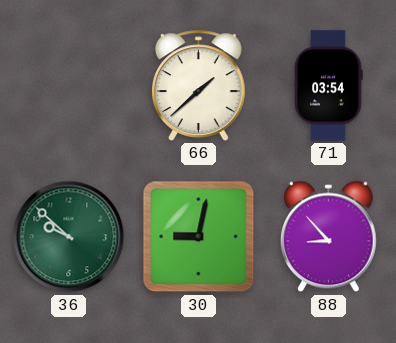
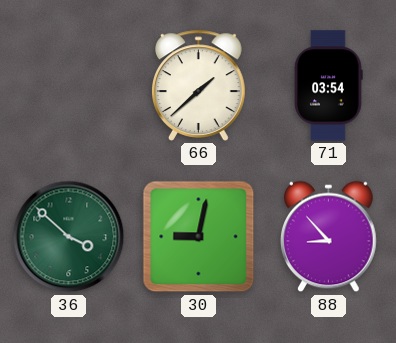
36: 9:52 -> 3:52
